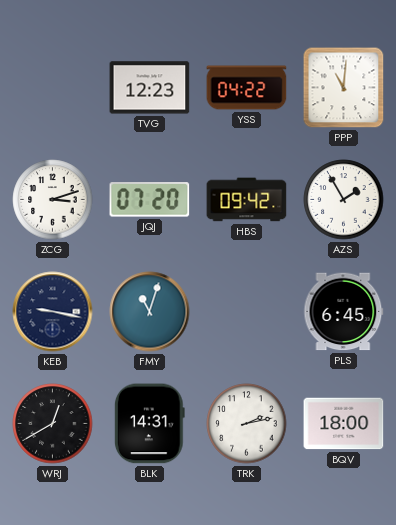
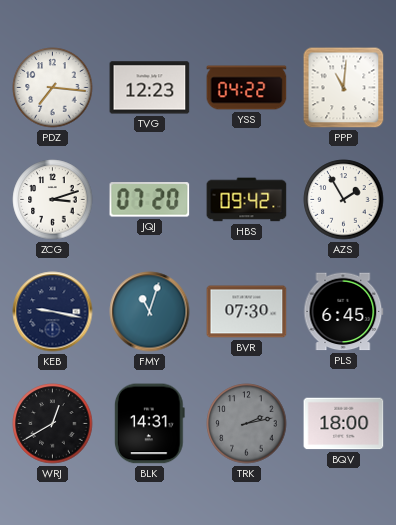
PDZ: none -> 7:16
BVR: none -> 07:30
TRK dial: white -> grey
